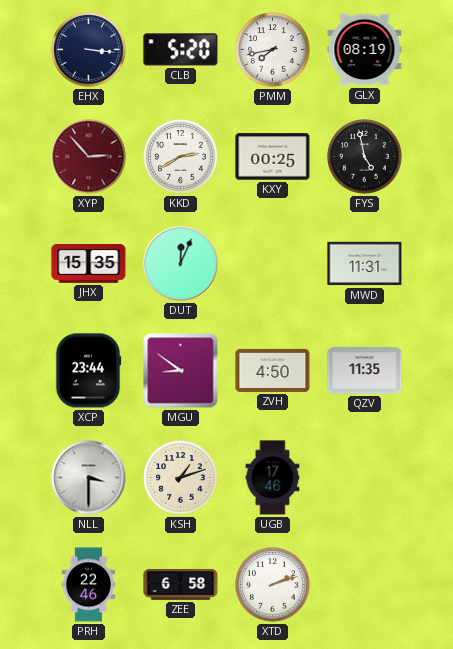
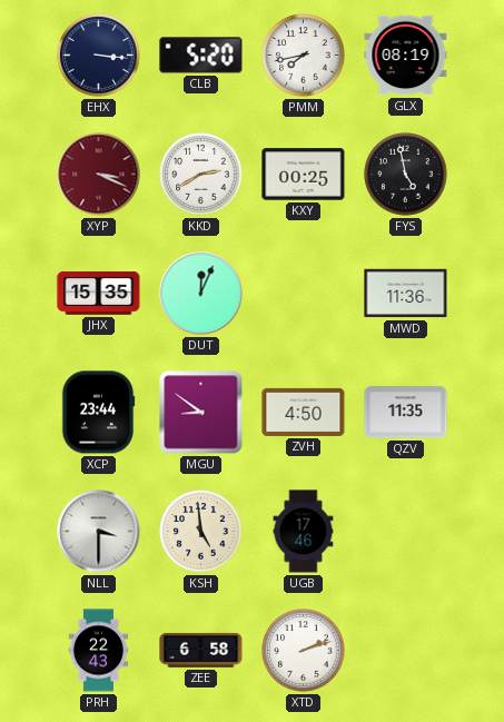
XYP: 2:53 -> 3:19
MWD: 11:31 -> 11:36
KSH: 1:12 -> 4:59
PRH: 22:46 -> 22:43
